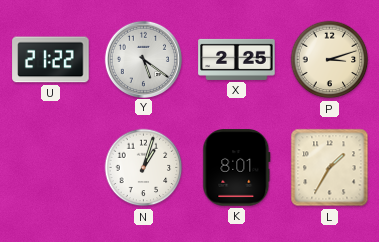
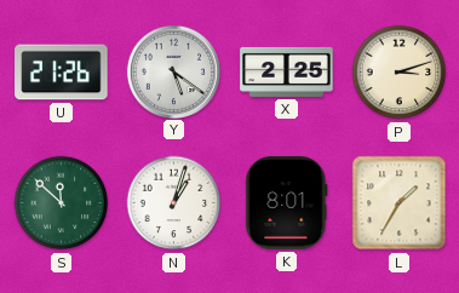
U: 21:22 -> 21:26
S: none -> 11:52
